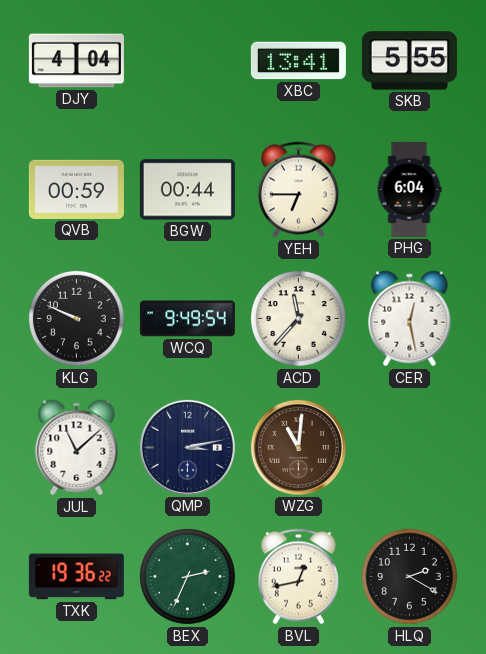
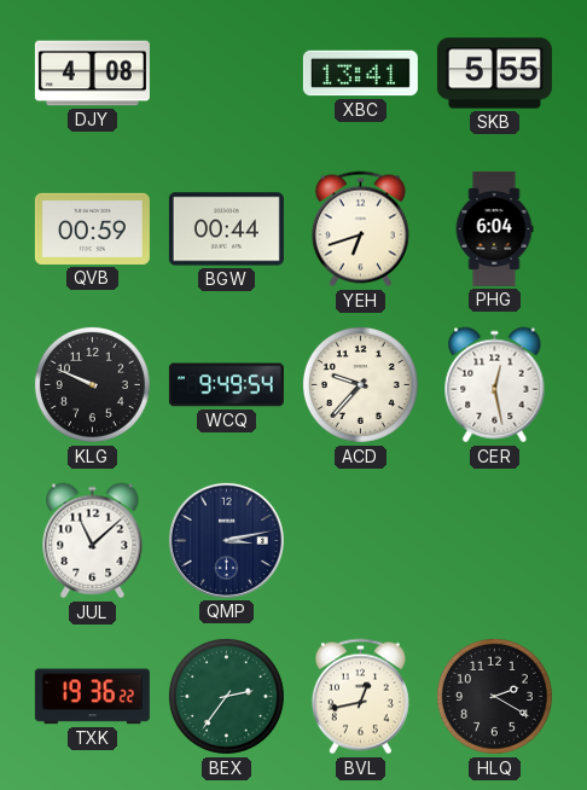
DJY: 4:04 -> 4:08
YEH: 6:45 -> 6:42
ACD: 11:37 -> 9:37
WZG: 11:01 -> none
BEX: 2:34 -> 2:36
